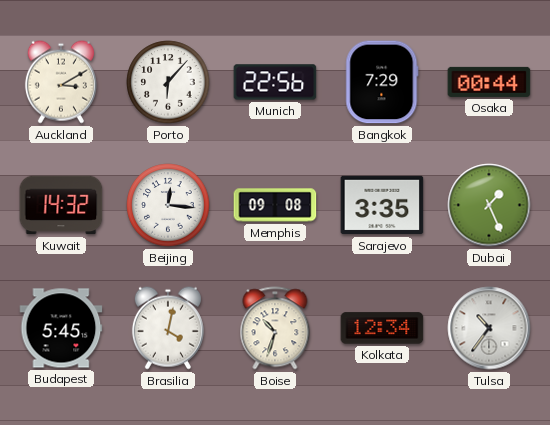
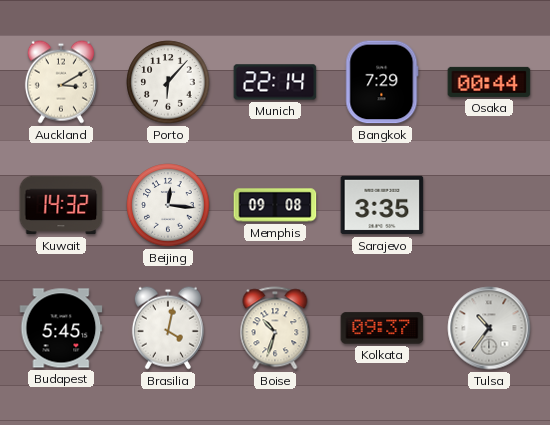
Munich: 22:56 -> 22:14
Dubai: 1:26 -> none
Kolkata: 12:34 -> 09:37
